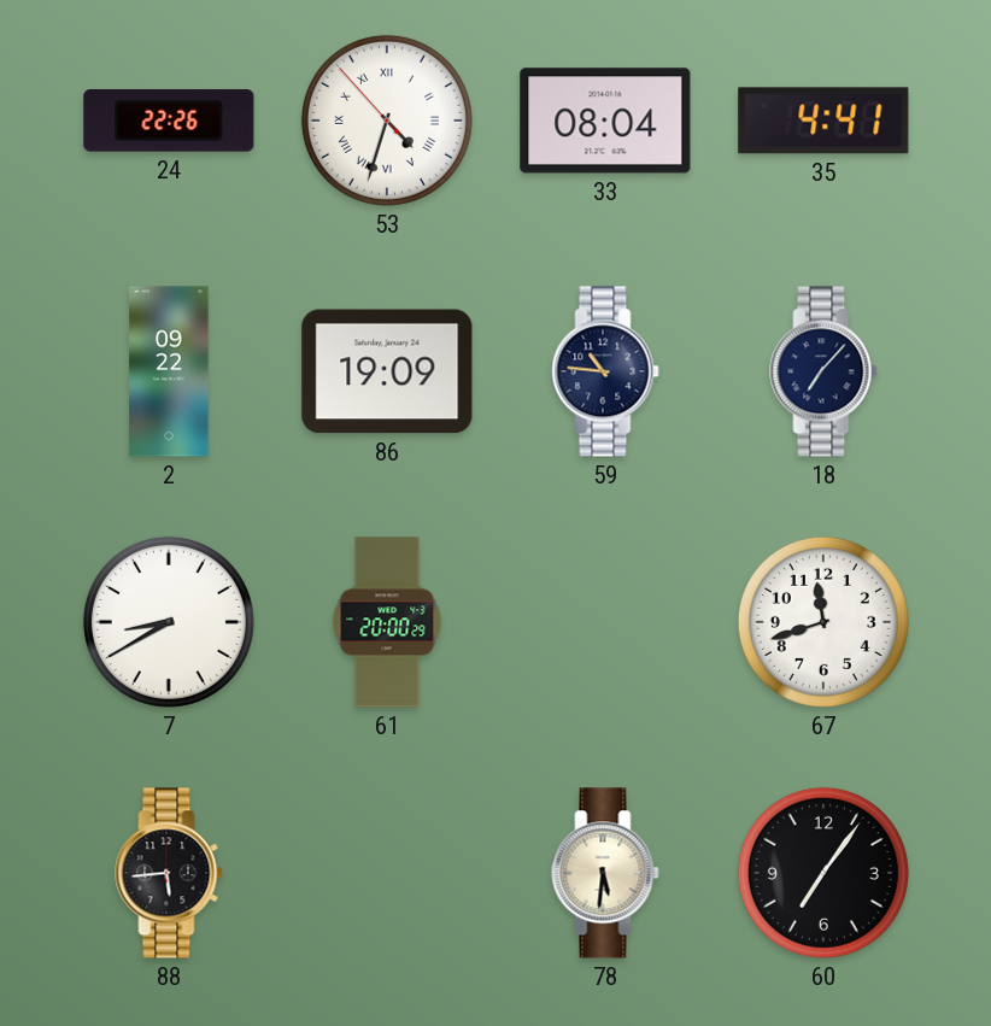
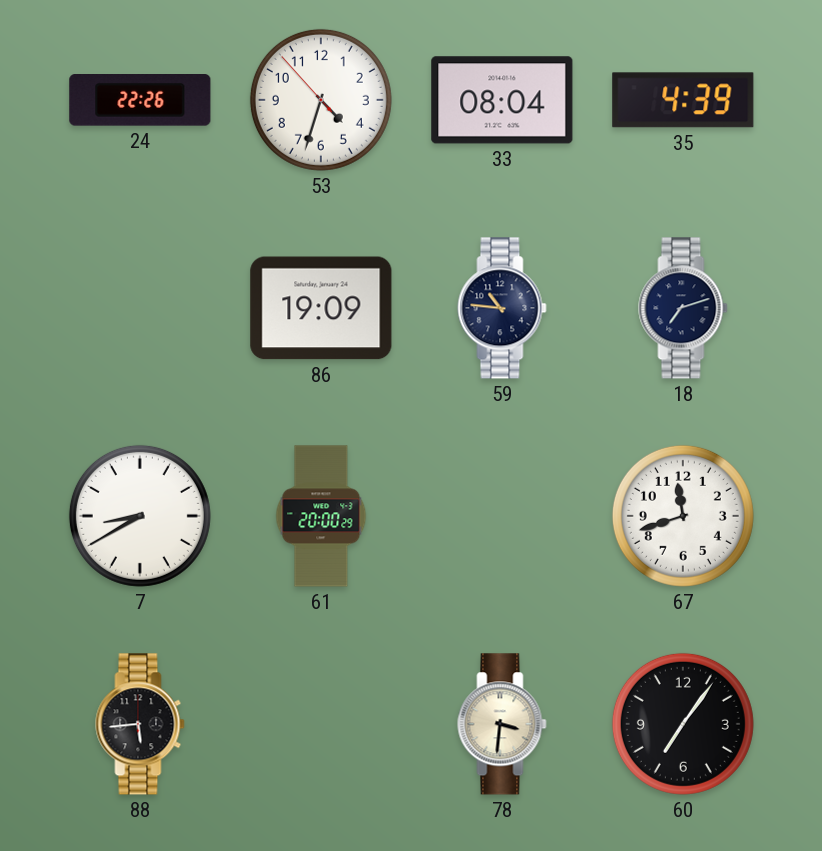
53 numerals: Roman -> Arabic
35: 4:41 -> 4:39
2: 09:22 -> none
18: 7:07 -> 7:12
78: 5:31 -> 3:31
